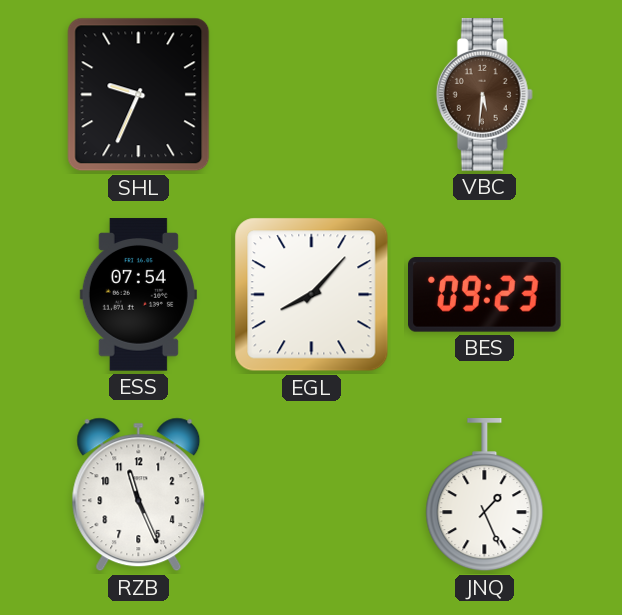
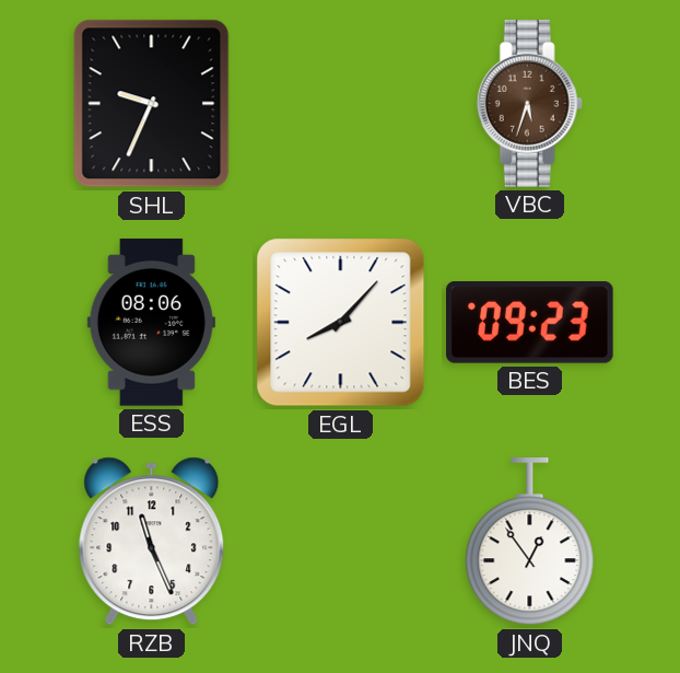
VBC: 5:31 -> 5:33
ESS: 07:54 -> 08:06
JNQ: 1:26 -> 12:54
